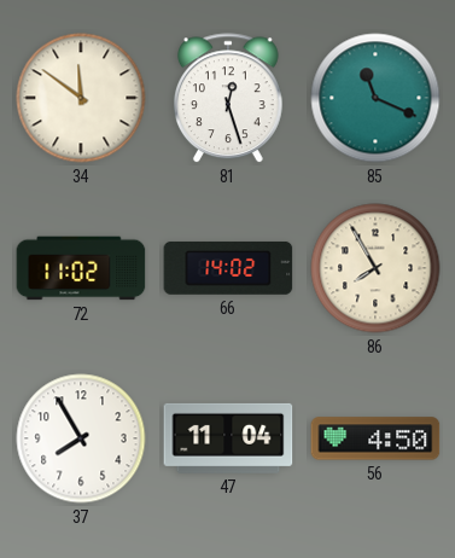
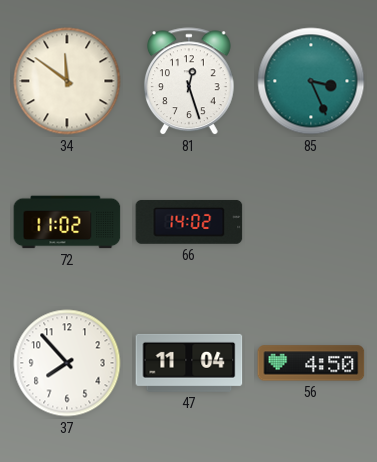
85: 11:19 -> 3:26
86: 7:55 -> none
37: 7:55 -> 7:53
